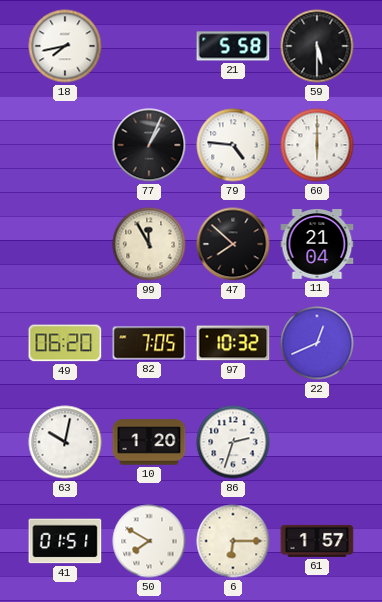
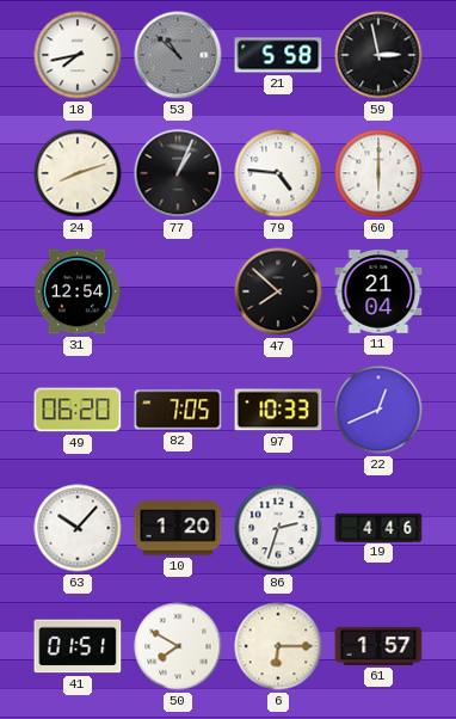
53: none -> 10:52
59: 5:30 -> 2:58
24: none -> 8:12
31: none -> 12:54
99: 11:55 -> none
97: 10:32 -> 10:33
63: 10:02 -> 10:07
19: none -> 4:46
